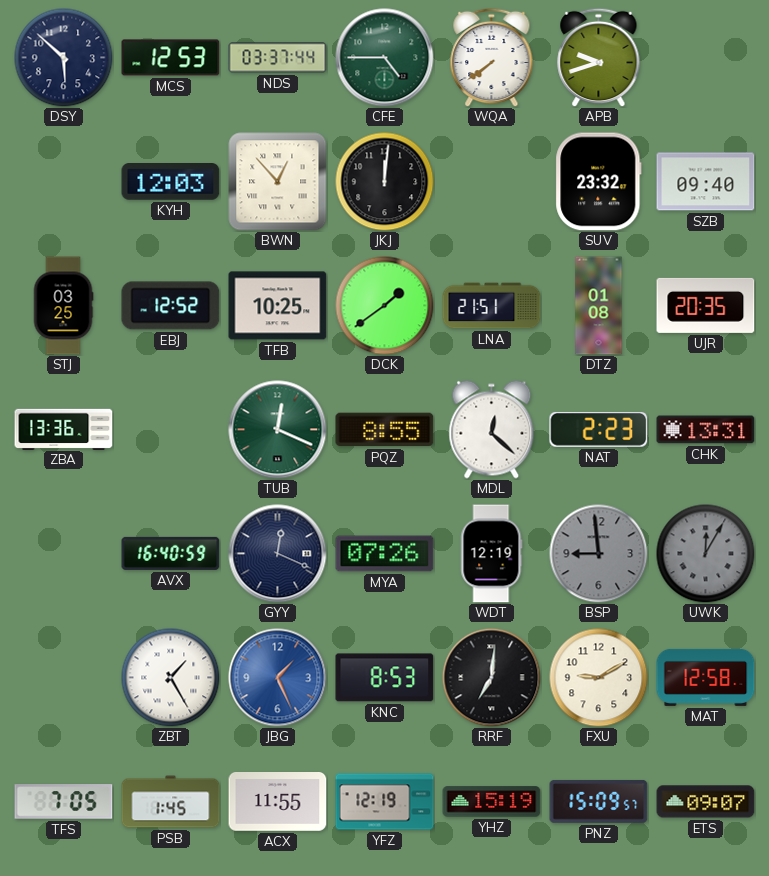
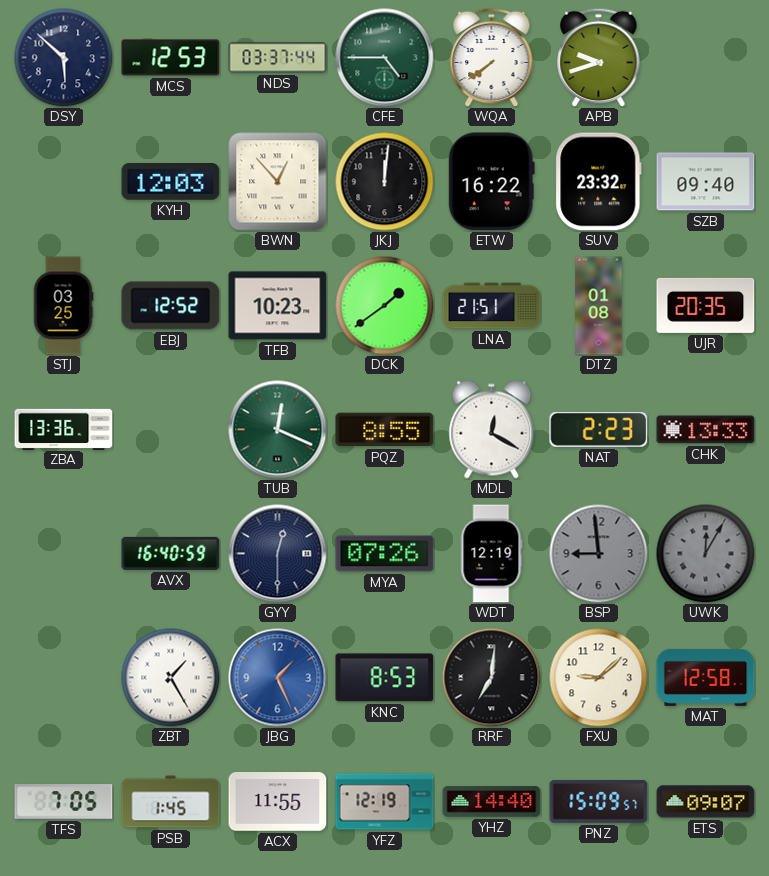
ETW: none -> 16:22
TFB: 10:25 -> 10:23
MDL: 12:22 -> 12:20
CHK: 13:31 -> 13:33
GYY: 12:19 -> 12:30
FXU: 9:10 -> 9:08
YHZ: 15:19 -> 14:40
